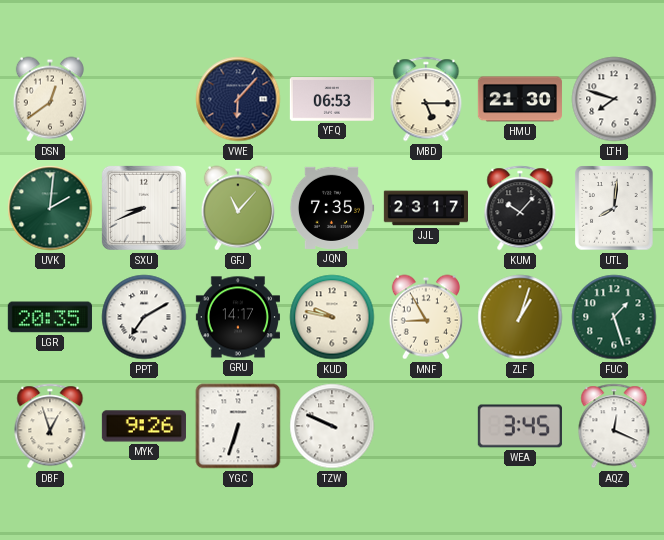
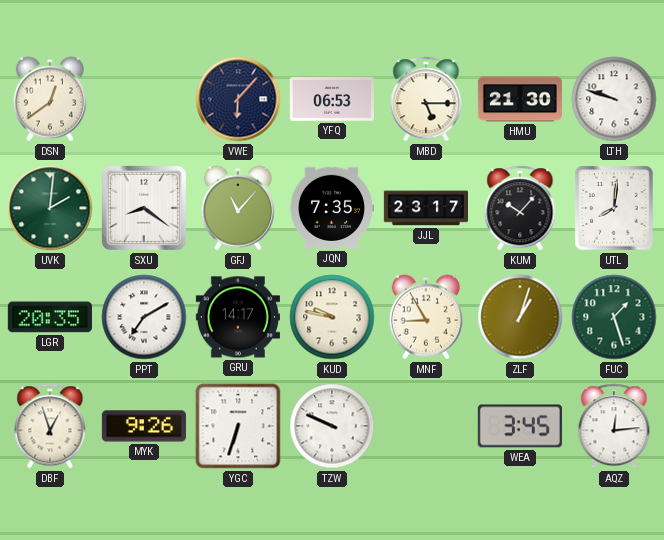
LTH: 7:48 -> 9:48
SXU: 8:41 -> 8:21
AQZ: 12:19 -> 12:14
